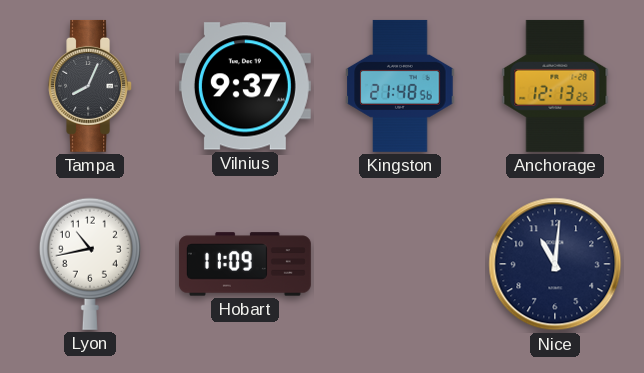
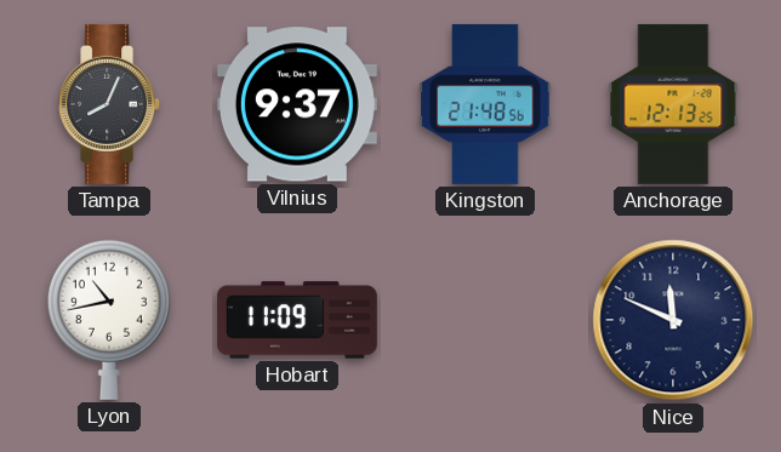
Nice: 11:01 -> 11:49
